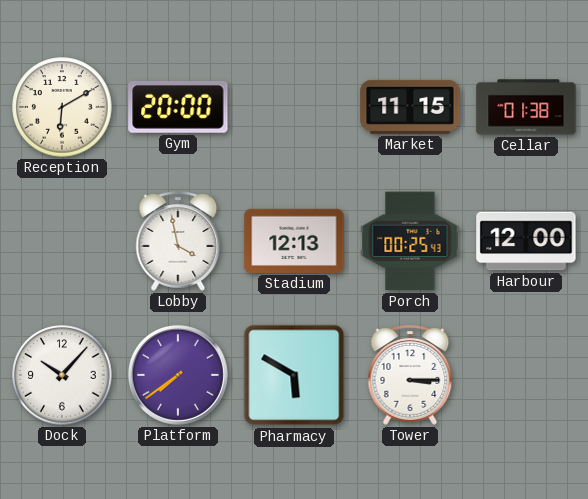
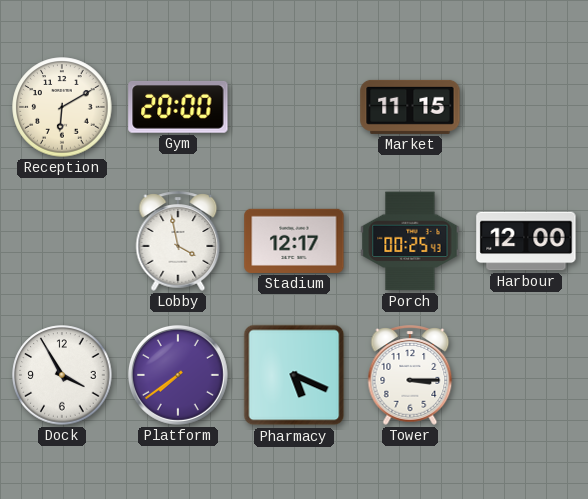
Cellar: 01:38 -> none
Stadium: 12:13 -> 12:17
Dock: 10:07 -> 3:55
Pharmacy: 5:50 -> 5:19
